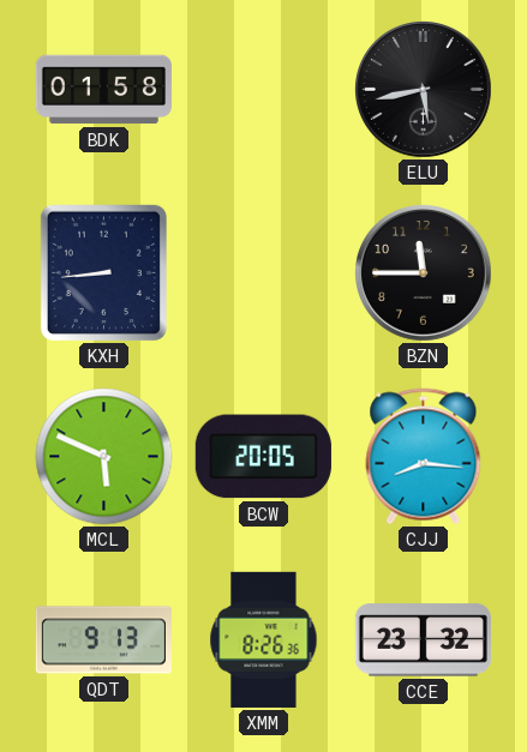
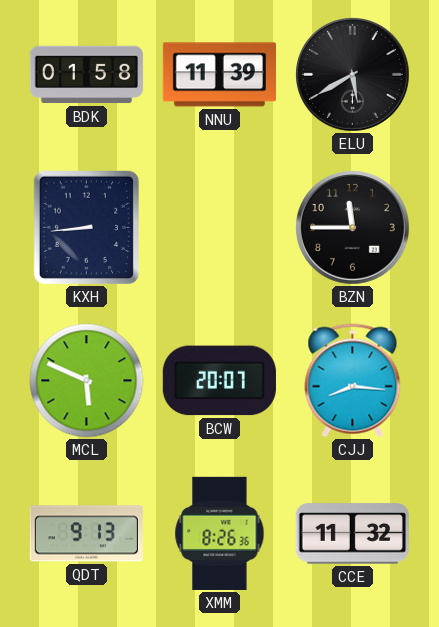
NNU: none -> 11:39
ELU: 5:43 -> 5:40
BCW: 20:05 -> 20:07
CCE: 23:32 -> 11:32
